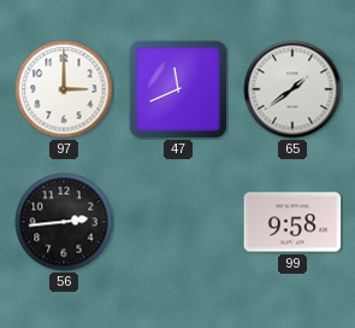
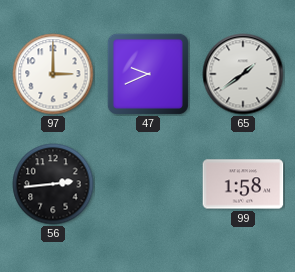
47: 11:41 -> 9:41
99: 9:58 -> 1:58
